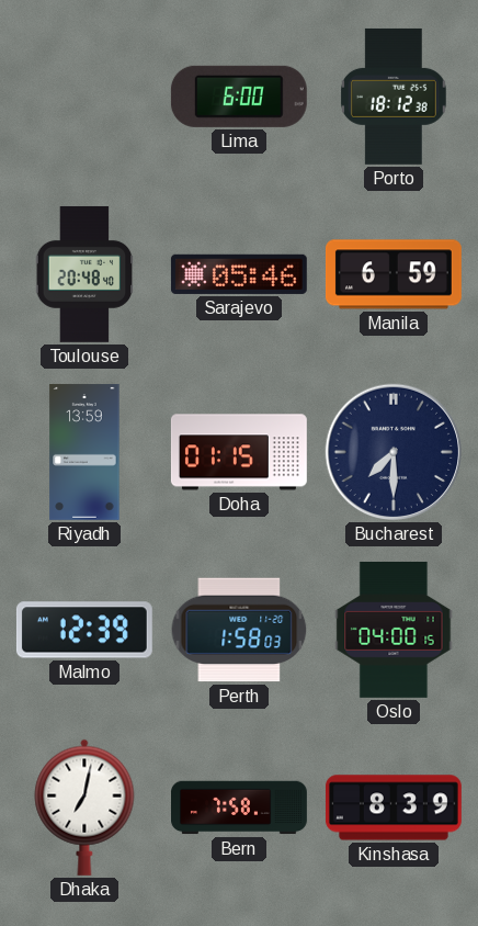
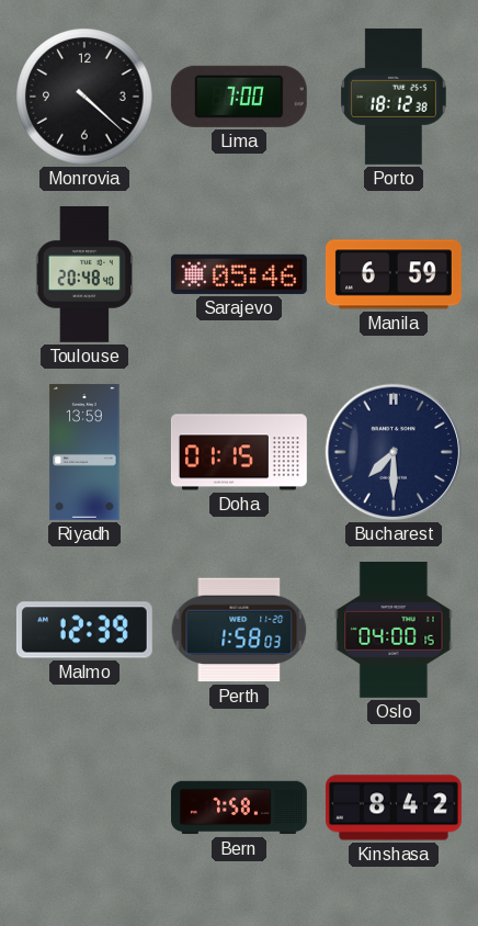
Monrovia: none -> 4:22
Lima: 6:00 -> 7:00
Dhaka: 7:02 -> none
Kinshasa: 8:39 -> 8:42
